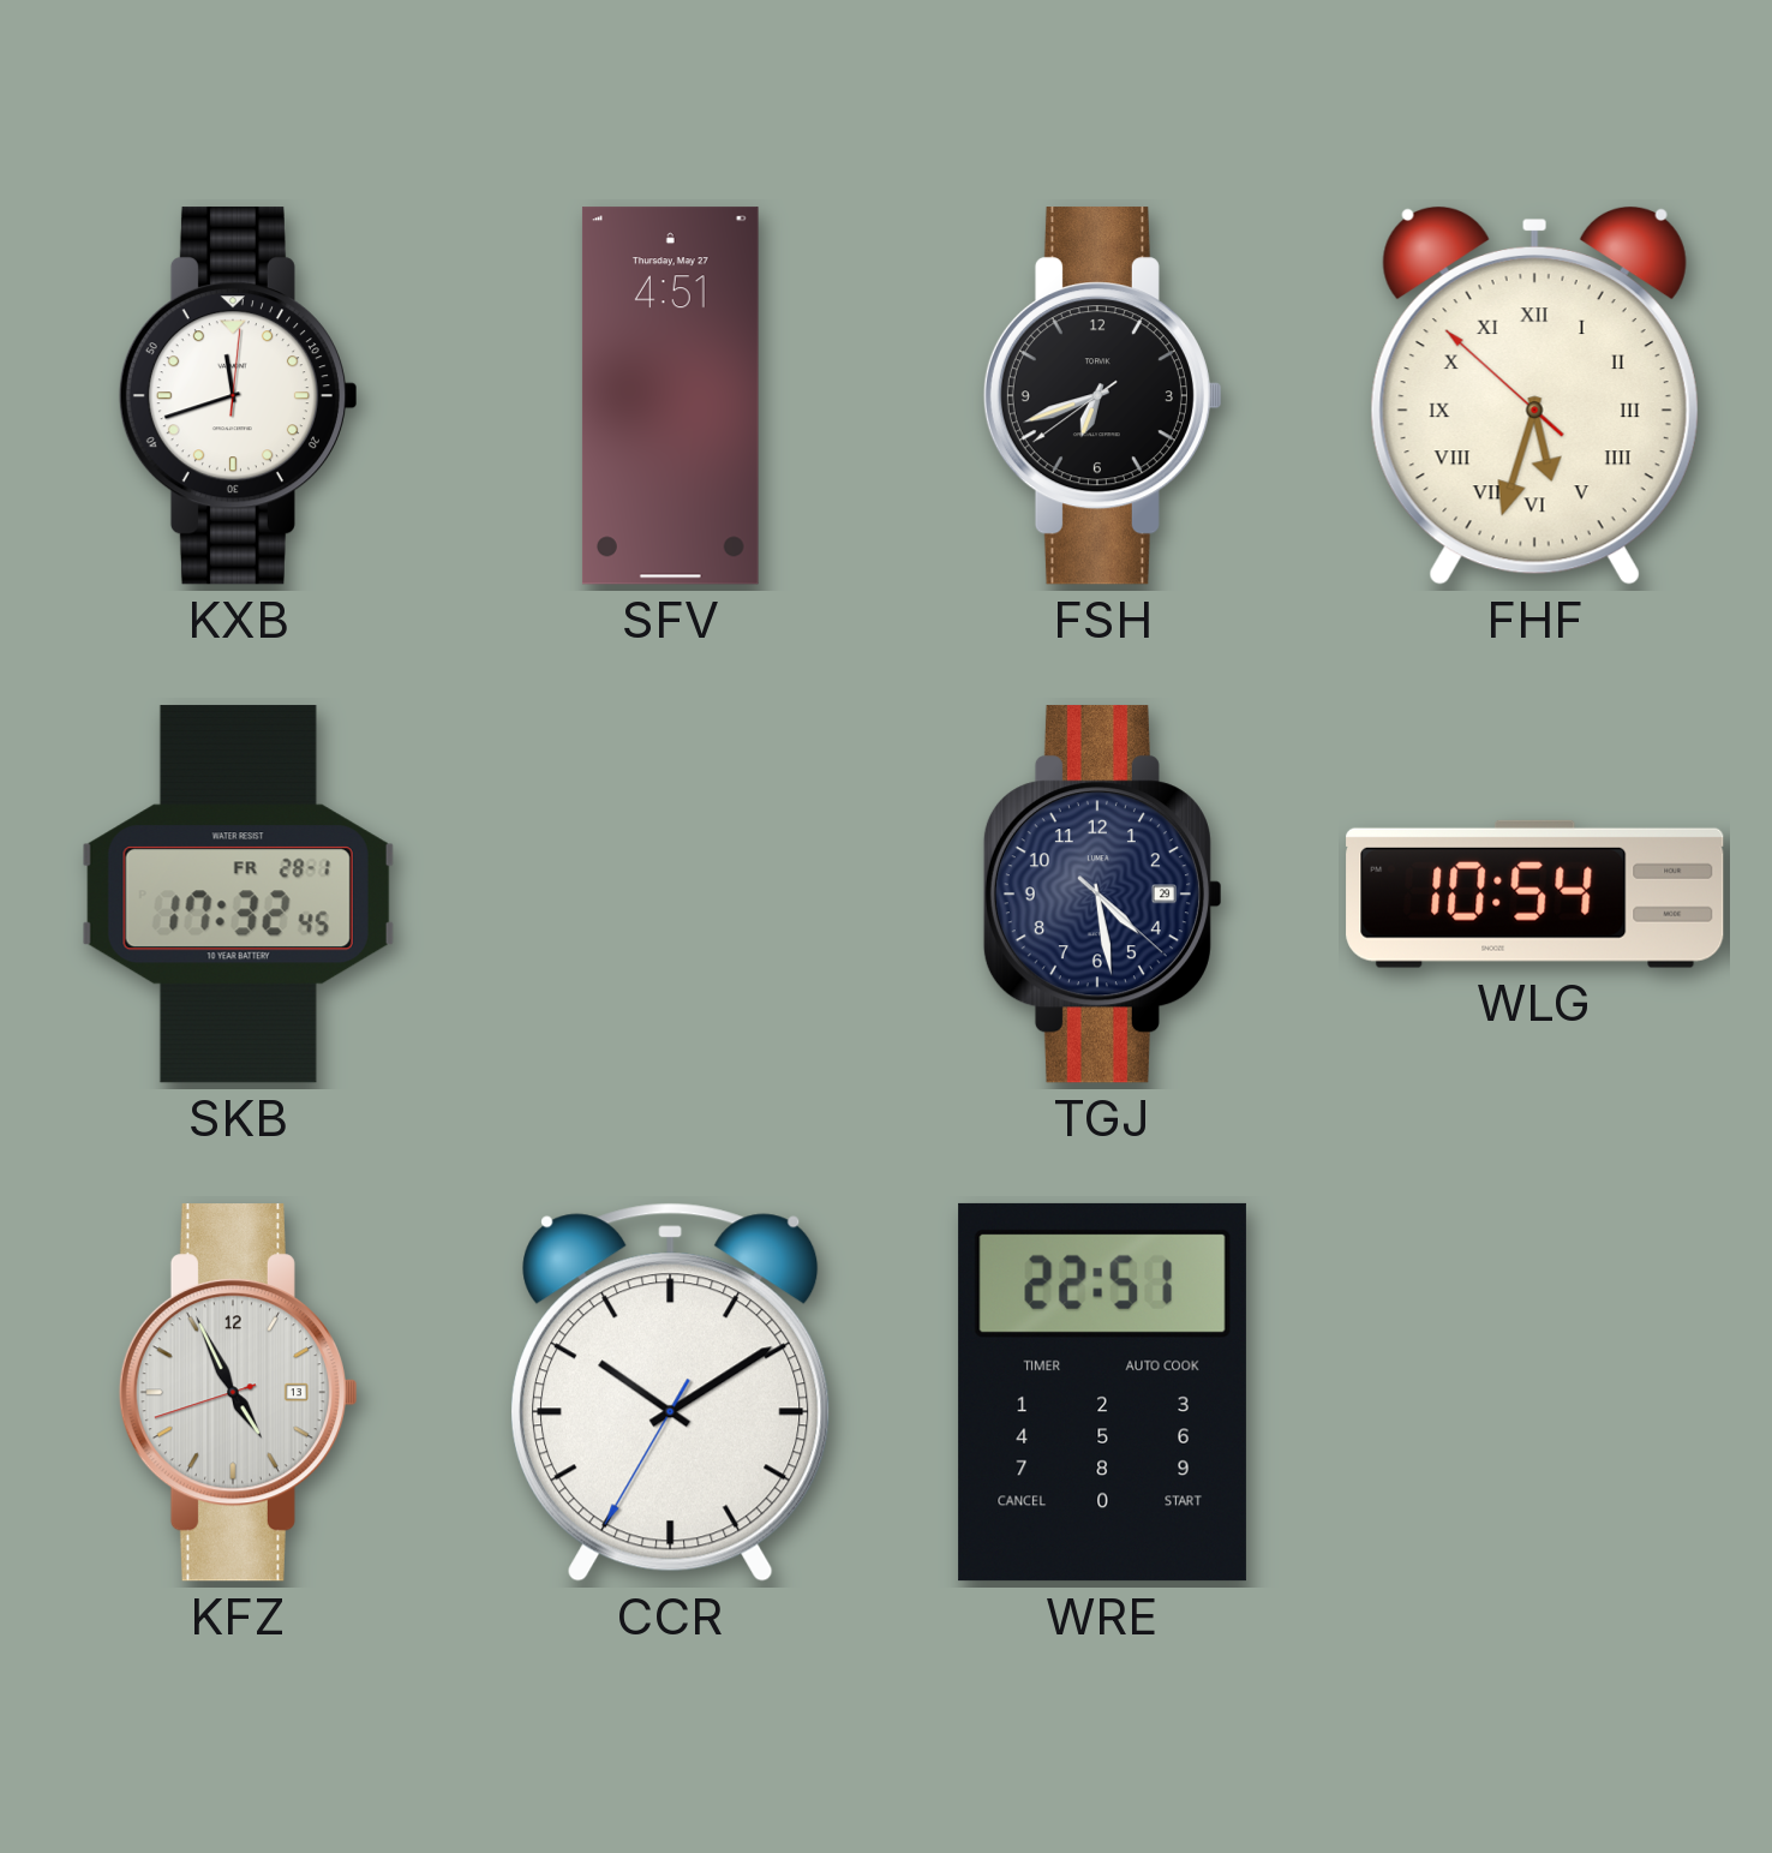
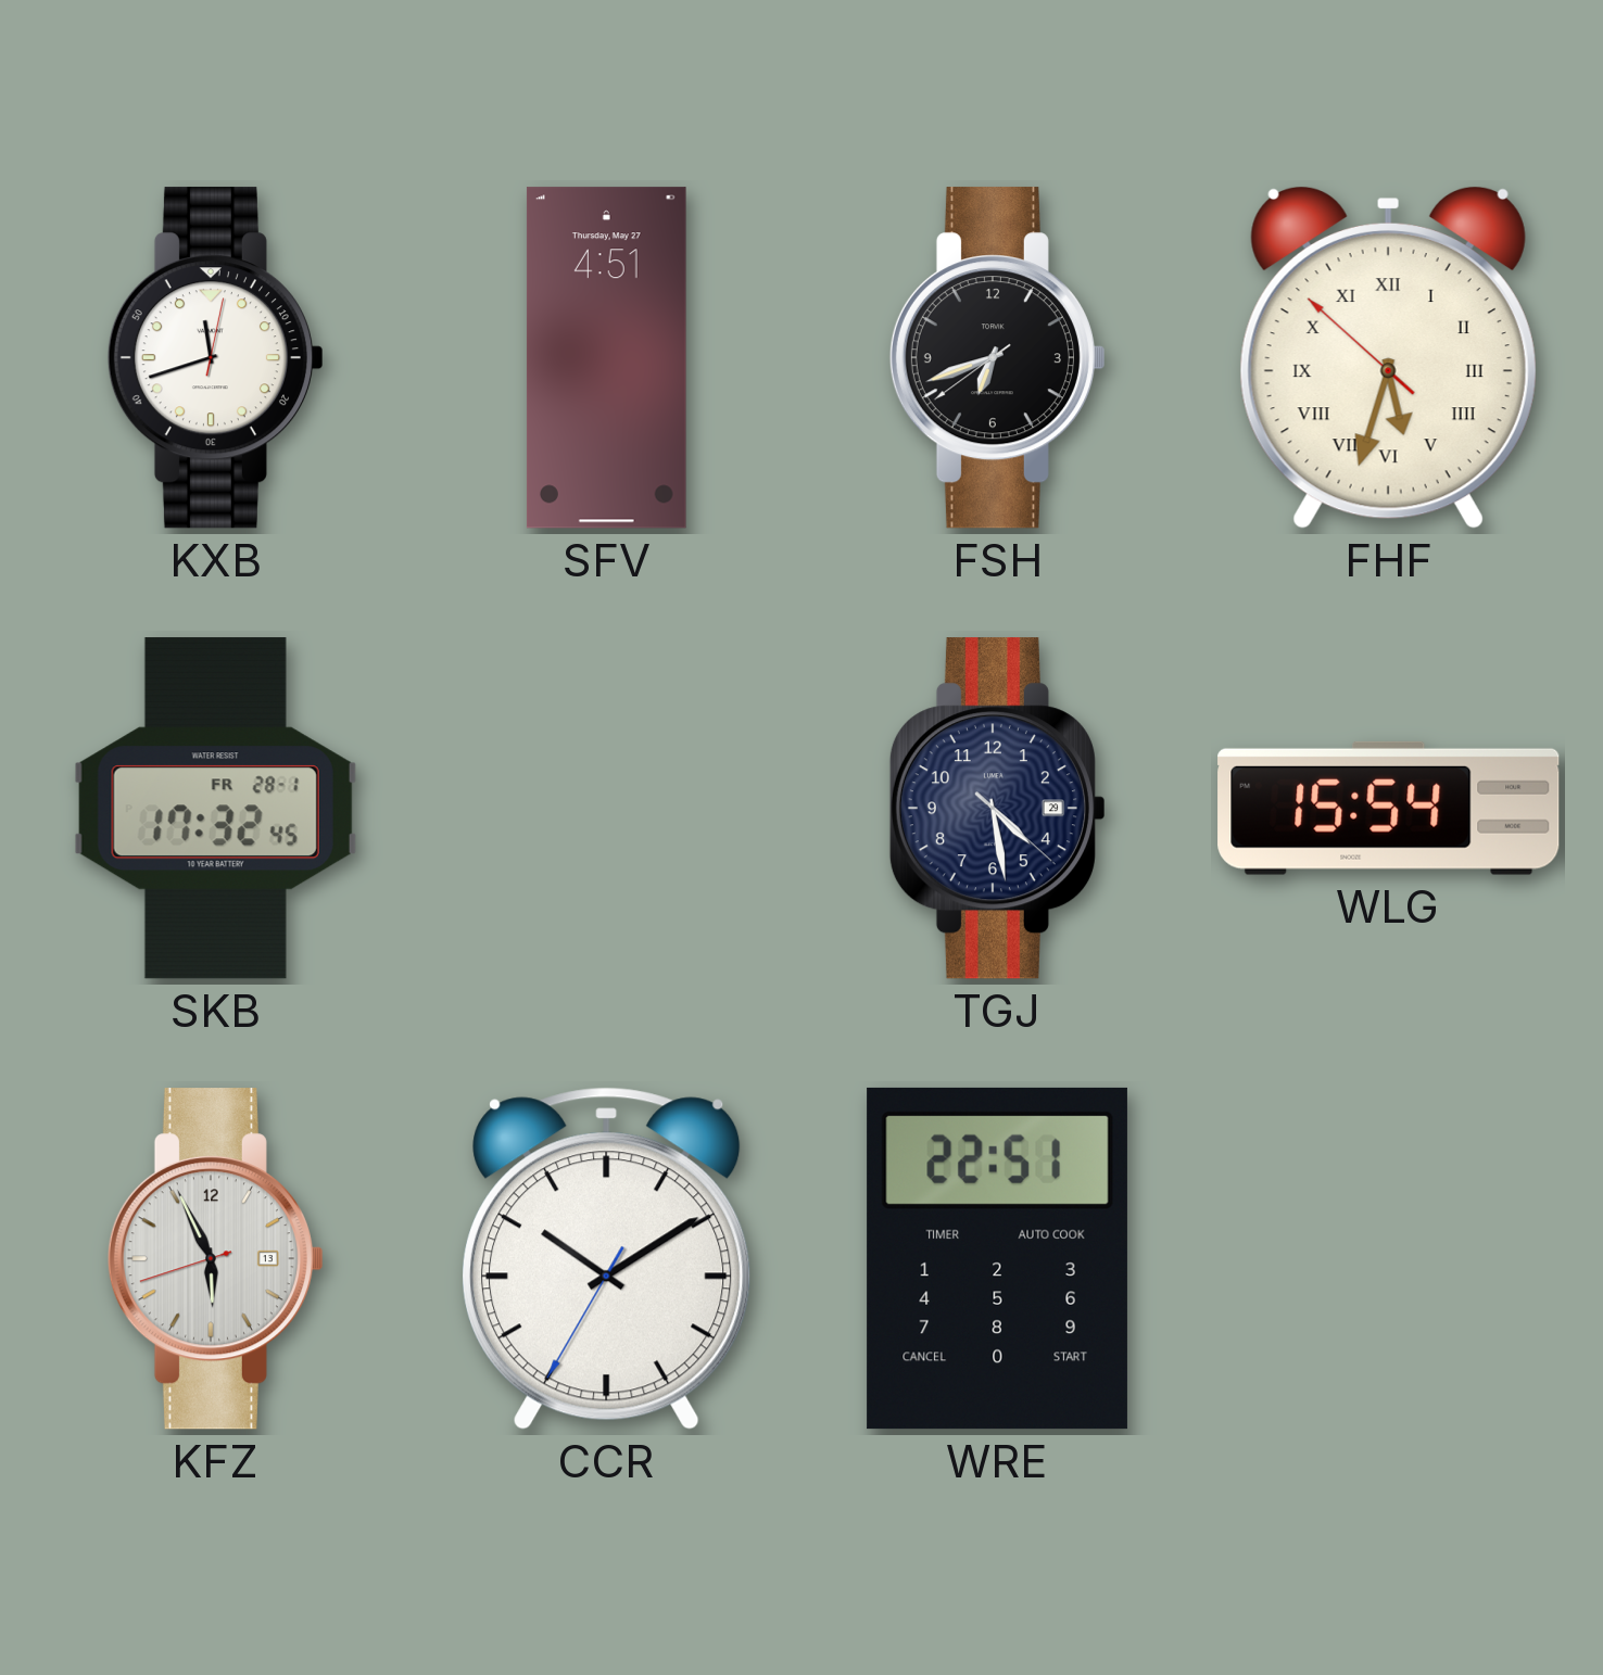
KXB: 11:42:01 -> 11:42:02
WLG: 10:54 -> 15:54
KFZ: 4:55 -> 5:55
